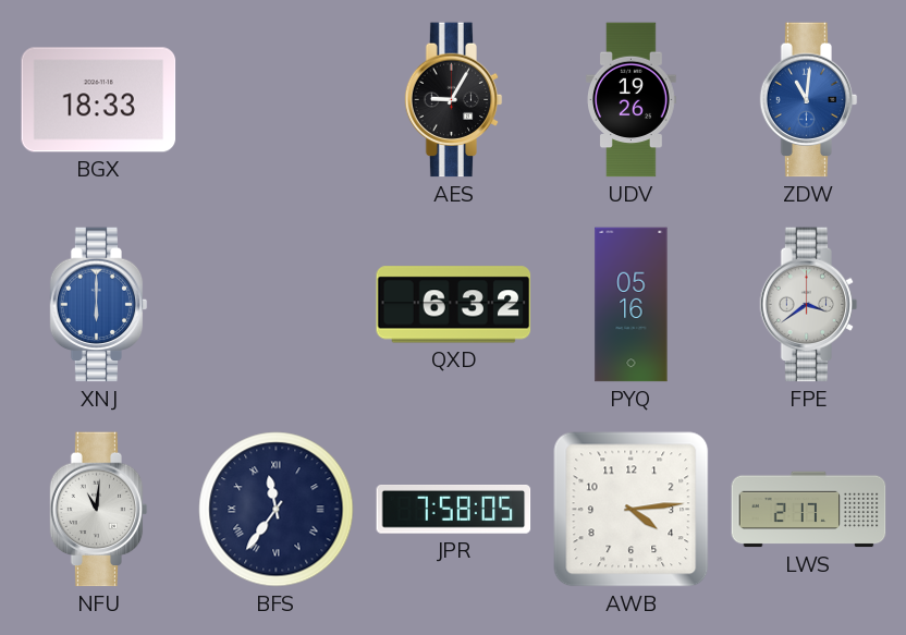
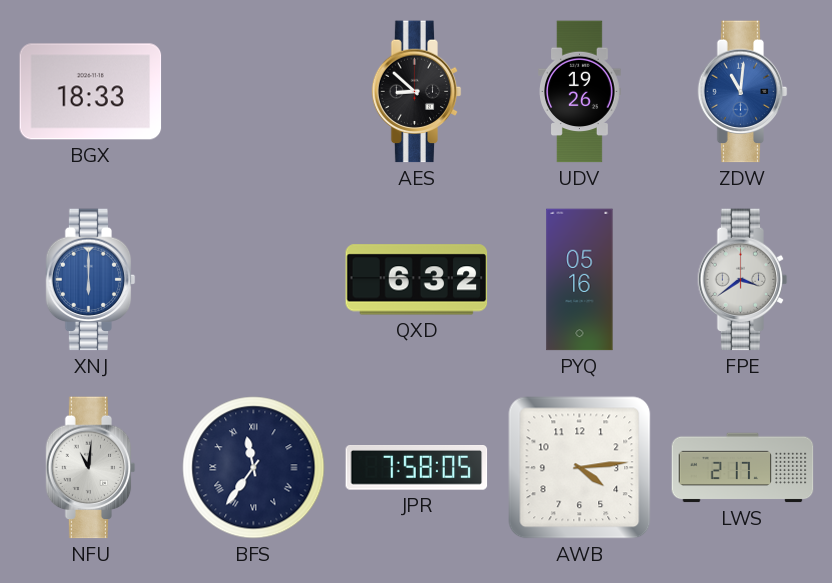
AES: 9:05 -> 8:52
